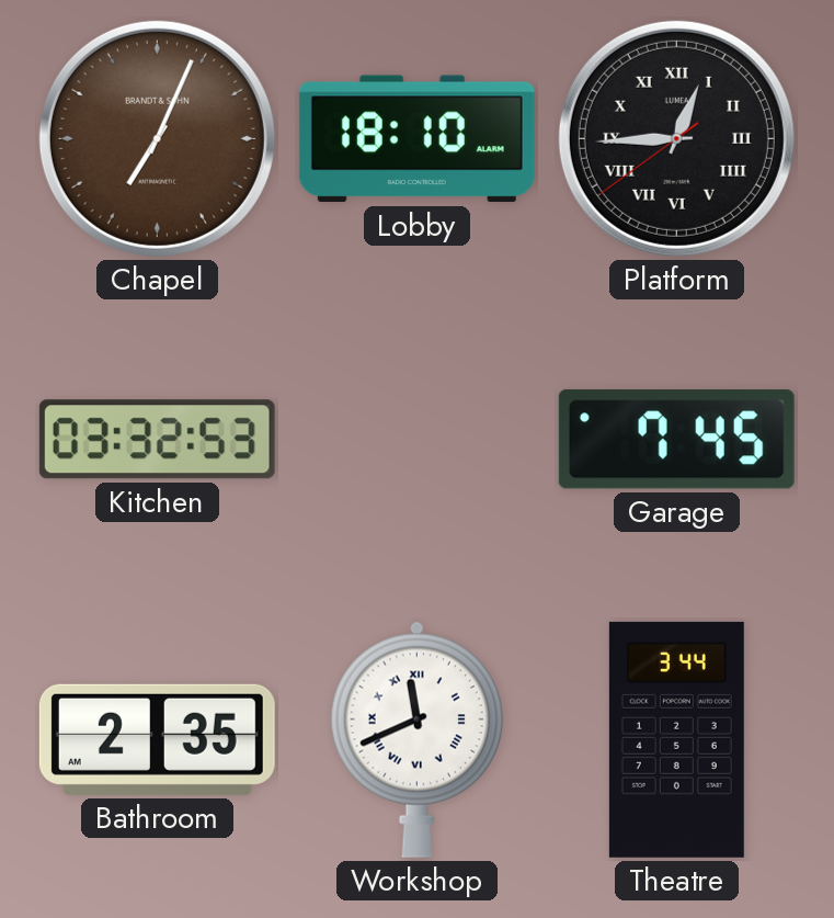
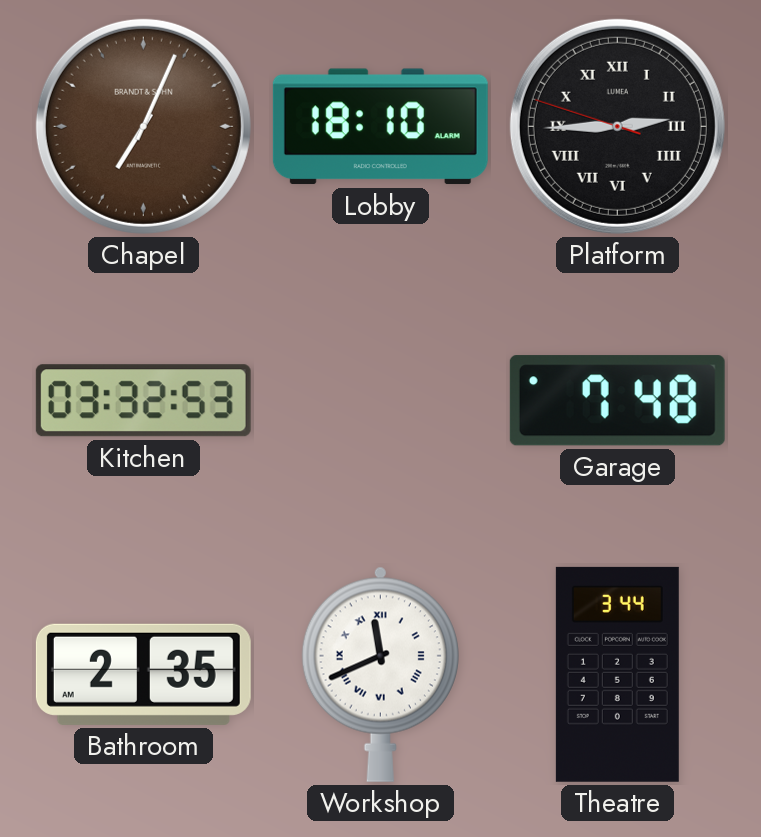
Platform: 12:44 -> 2:44
Garage: 7:45 -> 7:48
